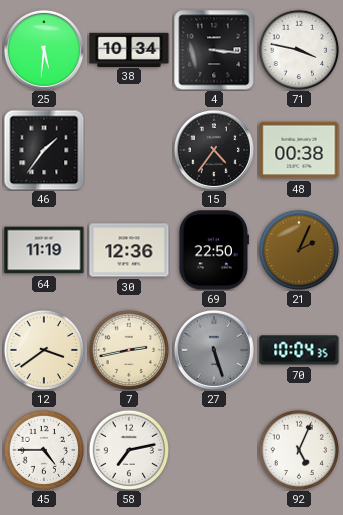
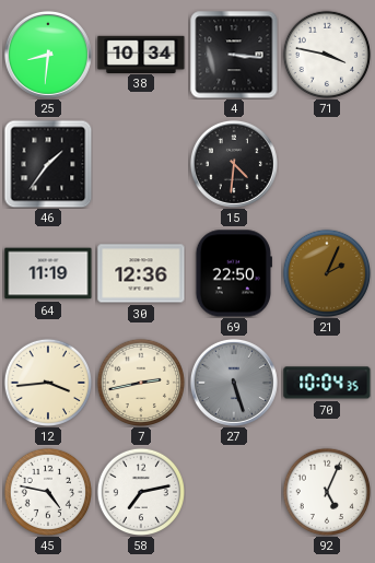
25: 5:31 -> 8:31
15: 4:36 -> 4:31
48: 00:38 -> none
12: 3:39 -> 3:44
45: 4:45 -> 4:47
